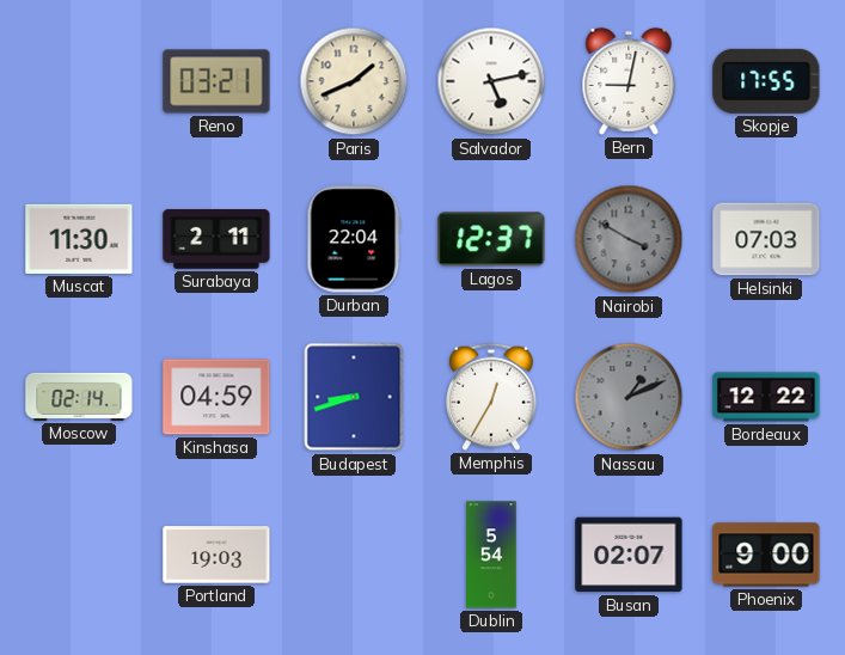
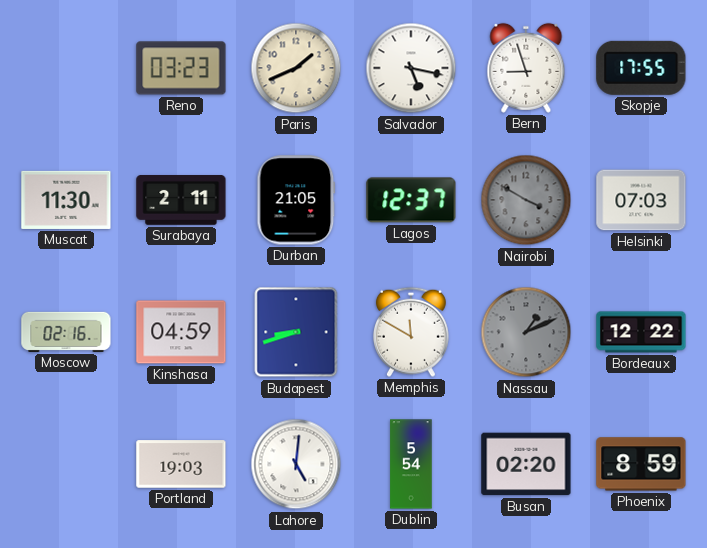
Reno: 03:21 -> 03:23
Salvador: 5:13 -> 5:17
Bern: 9:02 -> 8:57
Durban: 22:04 -> 21:05
Moscow: 02:14 -> 02:16
Memphis: 12:35 -> 11:50
Lahore: none -> 5:01
Busan: 02:07 -> 02:20
Phoenix: 9:00 -> 8:59
